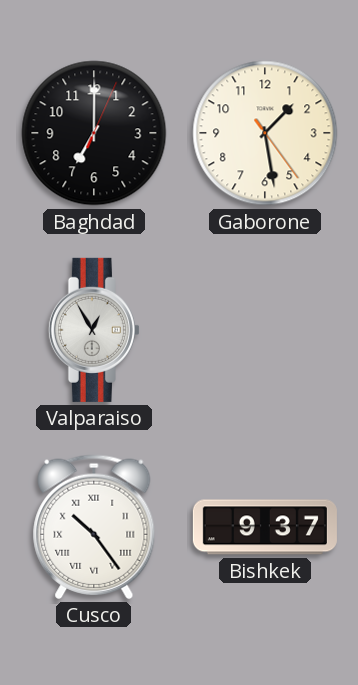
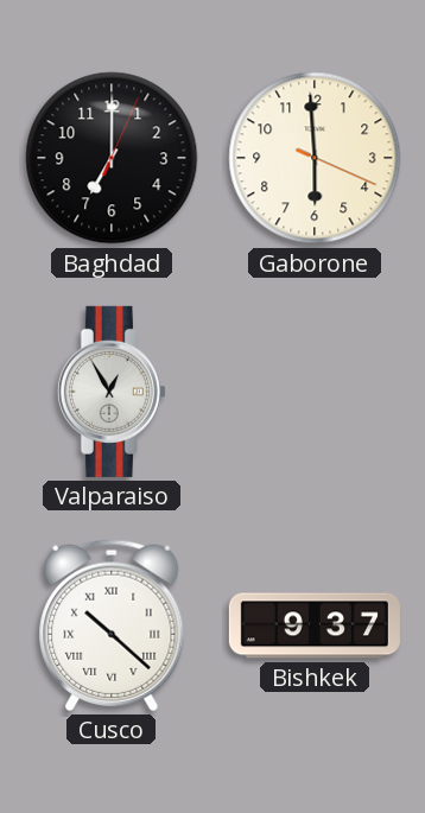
Gaborone: 1:28 -> 5:59
Cusco: 10:24 -> 10:22
